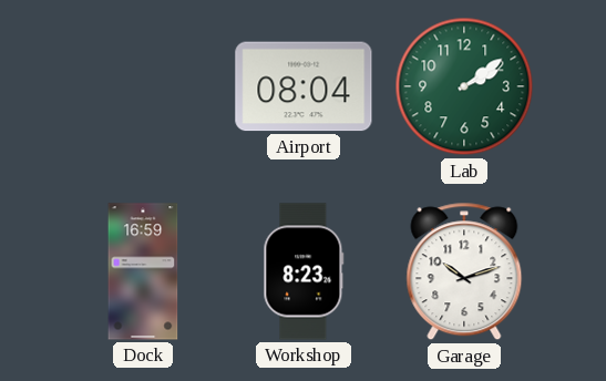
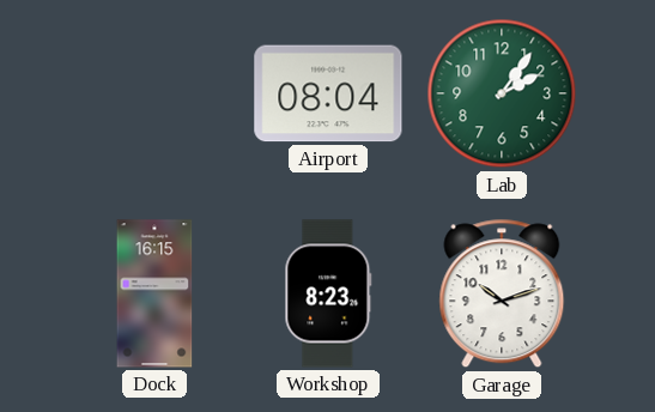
Lab: 2:09 -> 2:06
Dock: 16:59 -> 16:15
